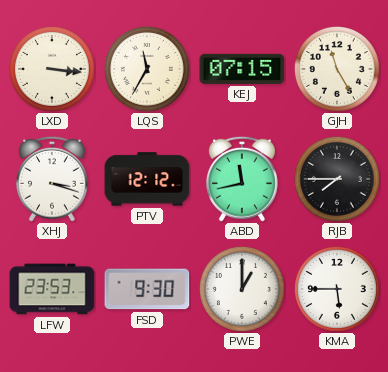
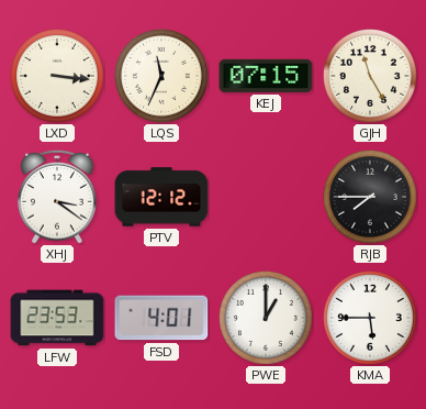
LQS: 11:35 -> 11:34
XHJ: 3:18 -> 3:21
ABD: 11:43 -> none
FSD: 9:30 -> 4:01
